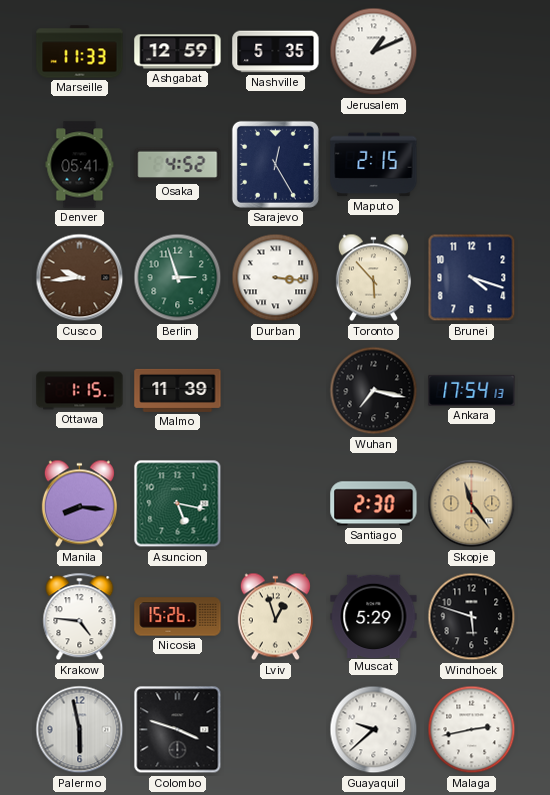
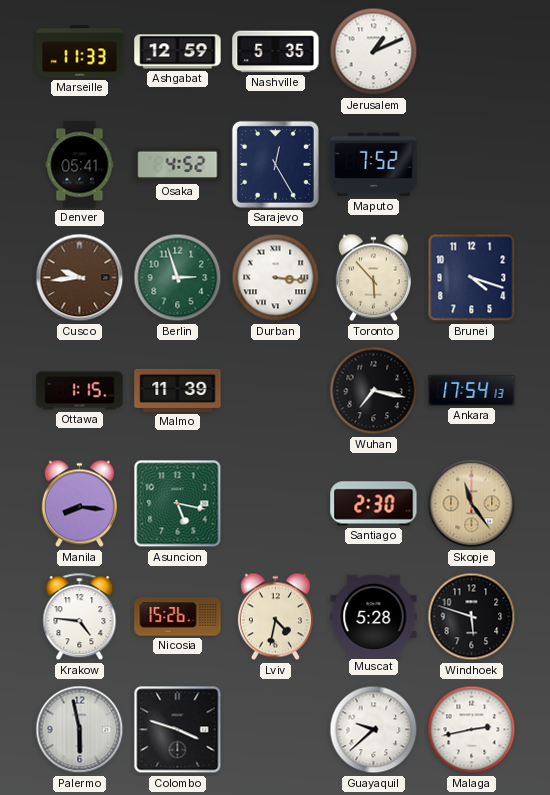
Maputo: 2:15 -> 7:52
Lviv: 12:57 -> 4:32
Muscat: 5:29 -> 5:28
